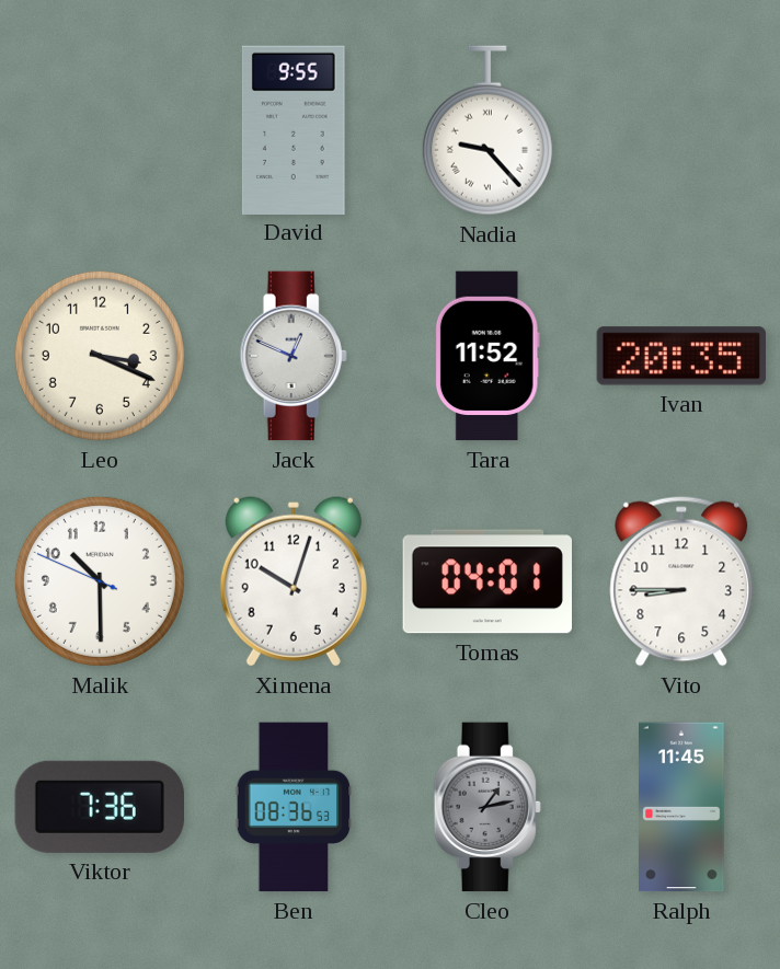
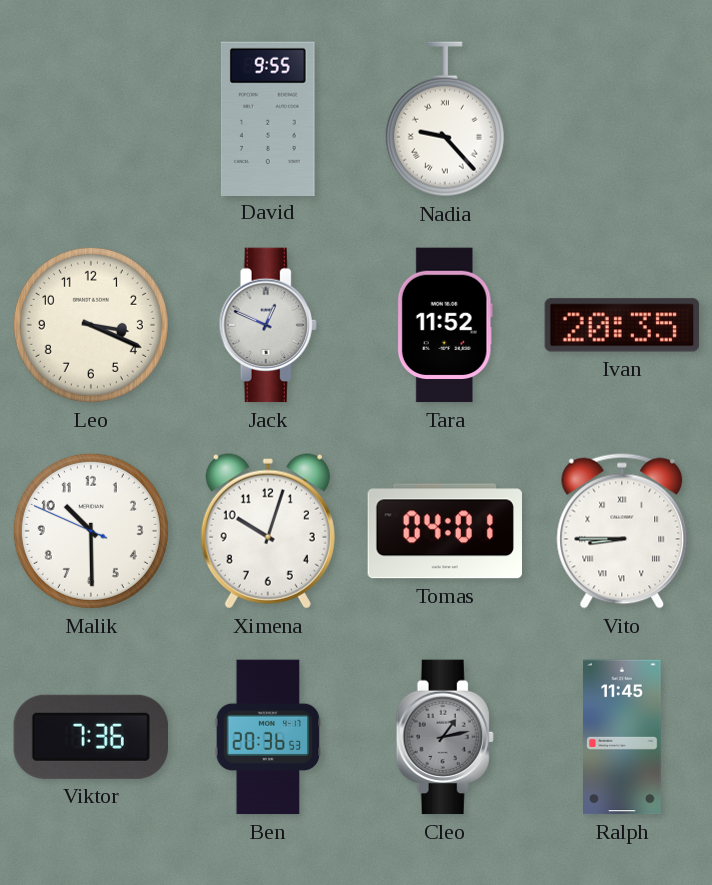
Vito numerals: Arabic -> Roman
Ben: 08:36 -> 20:36
